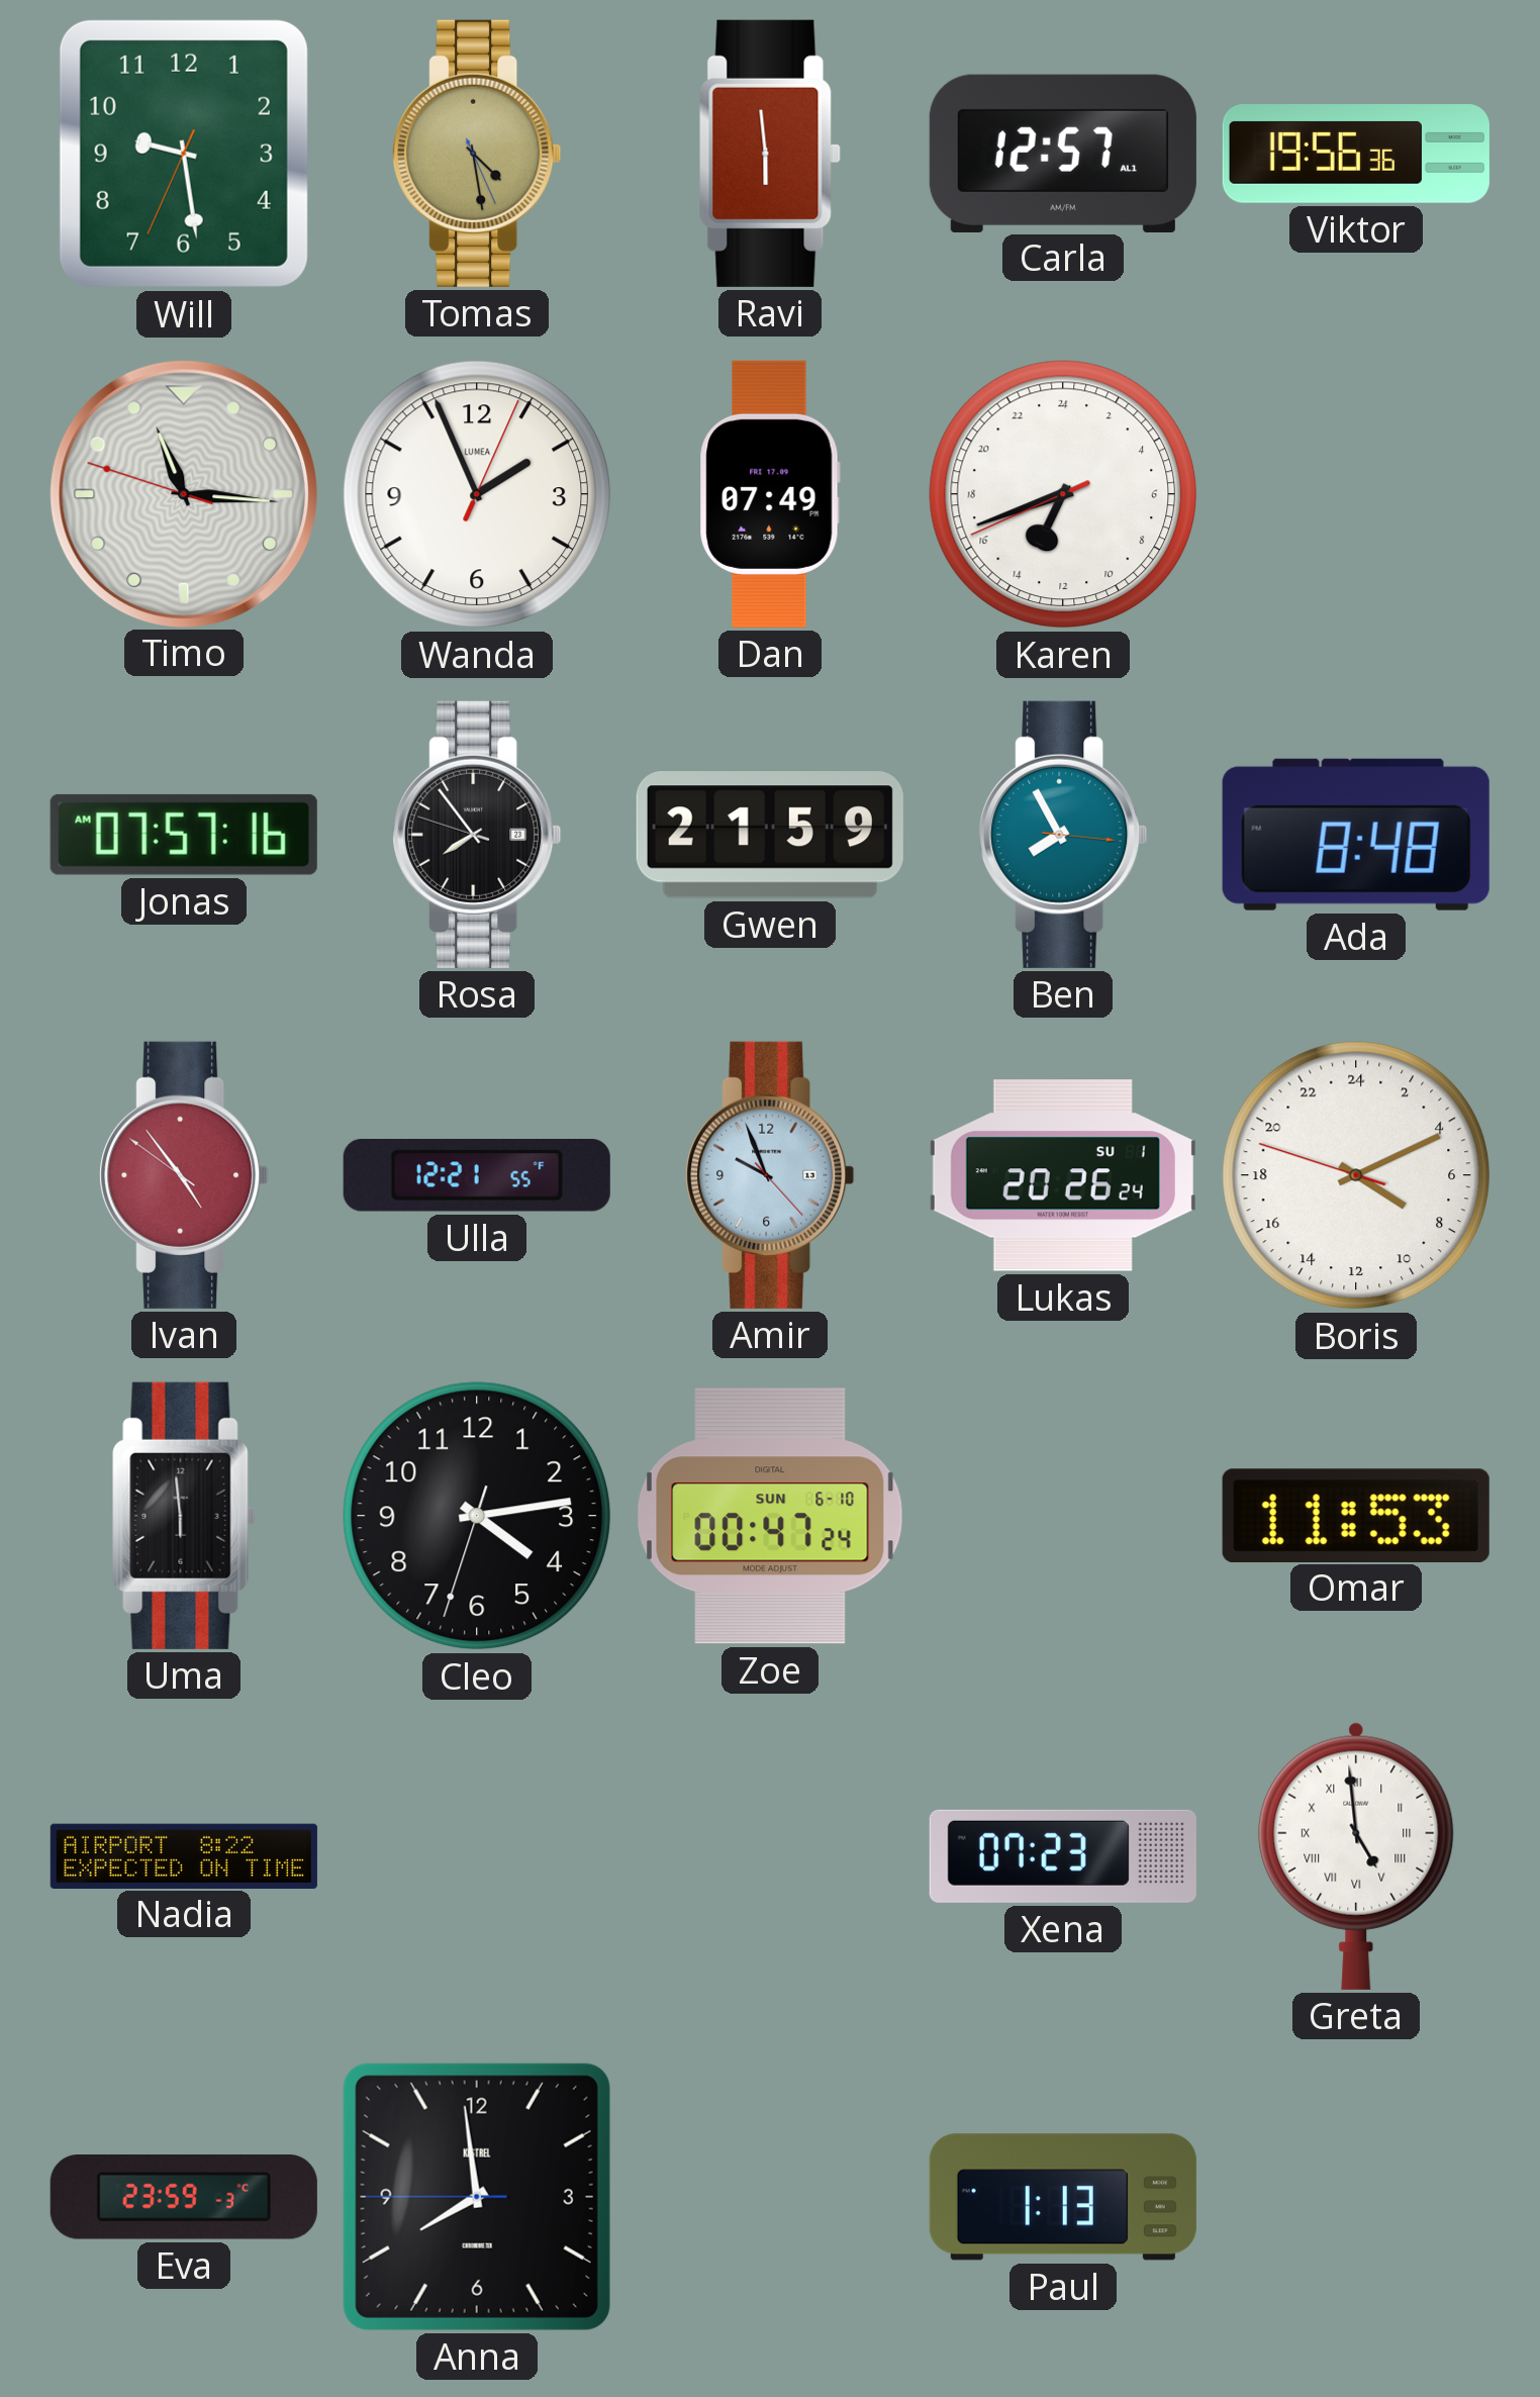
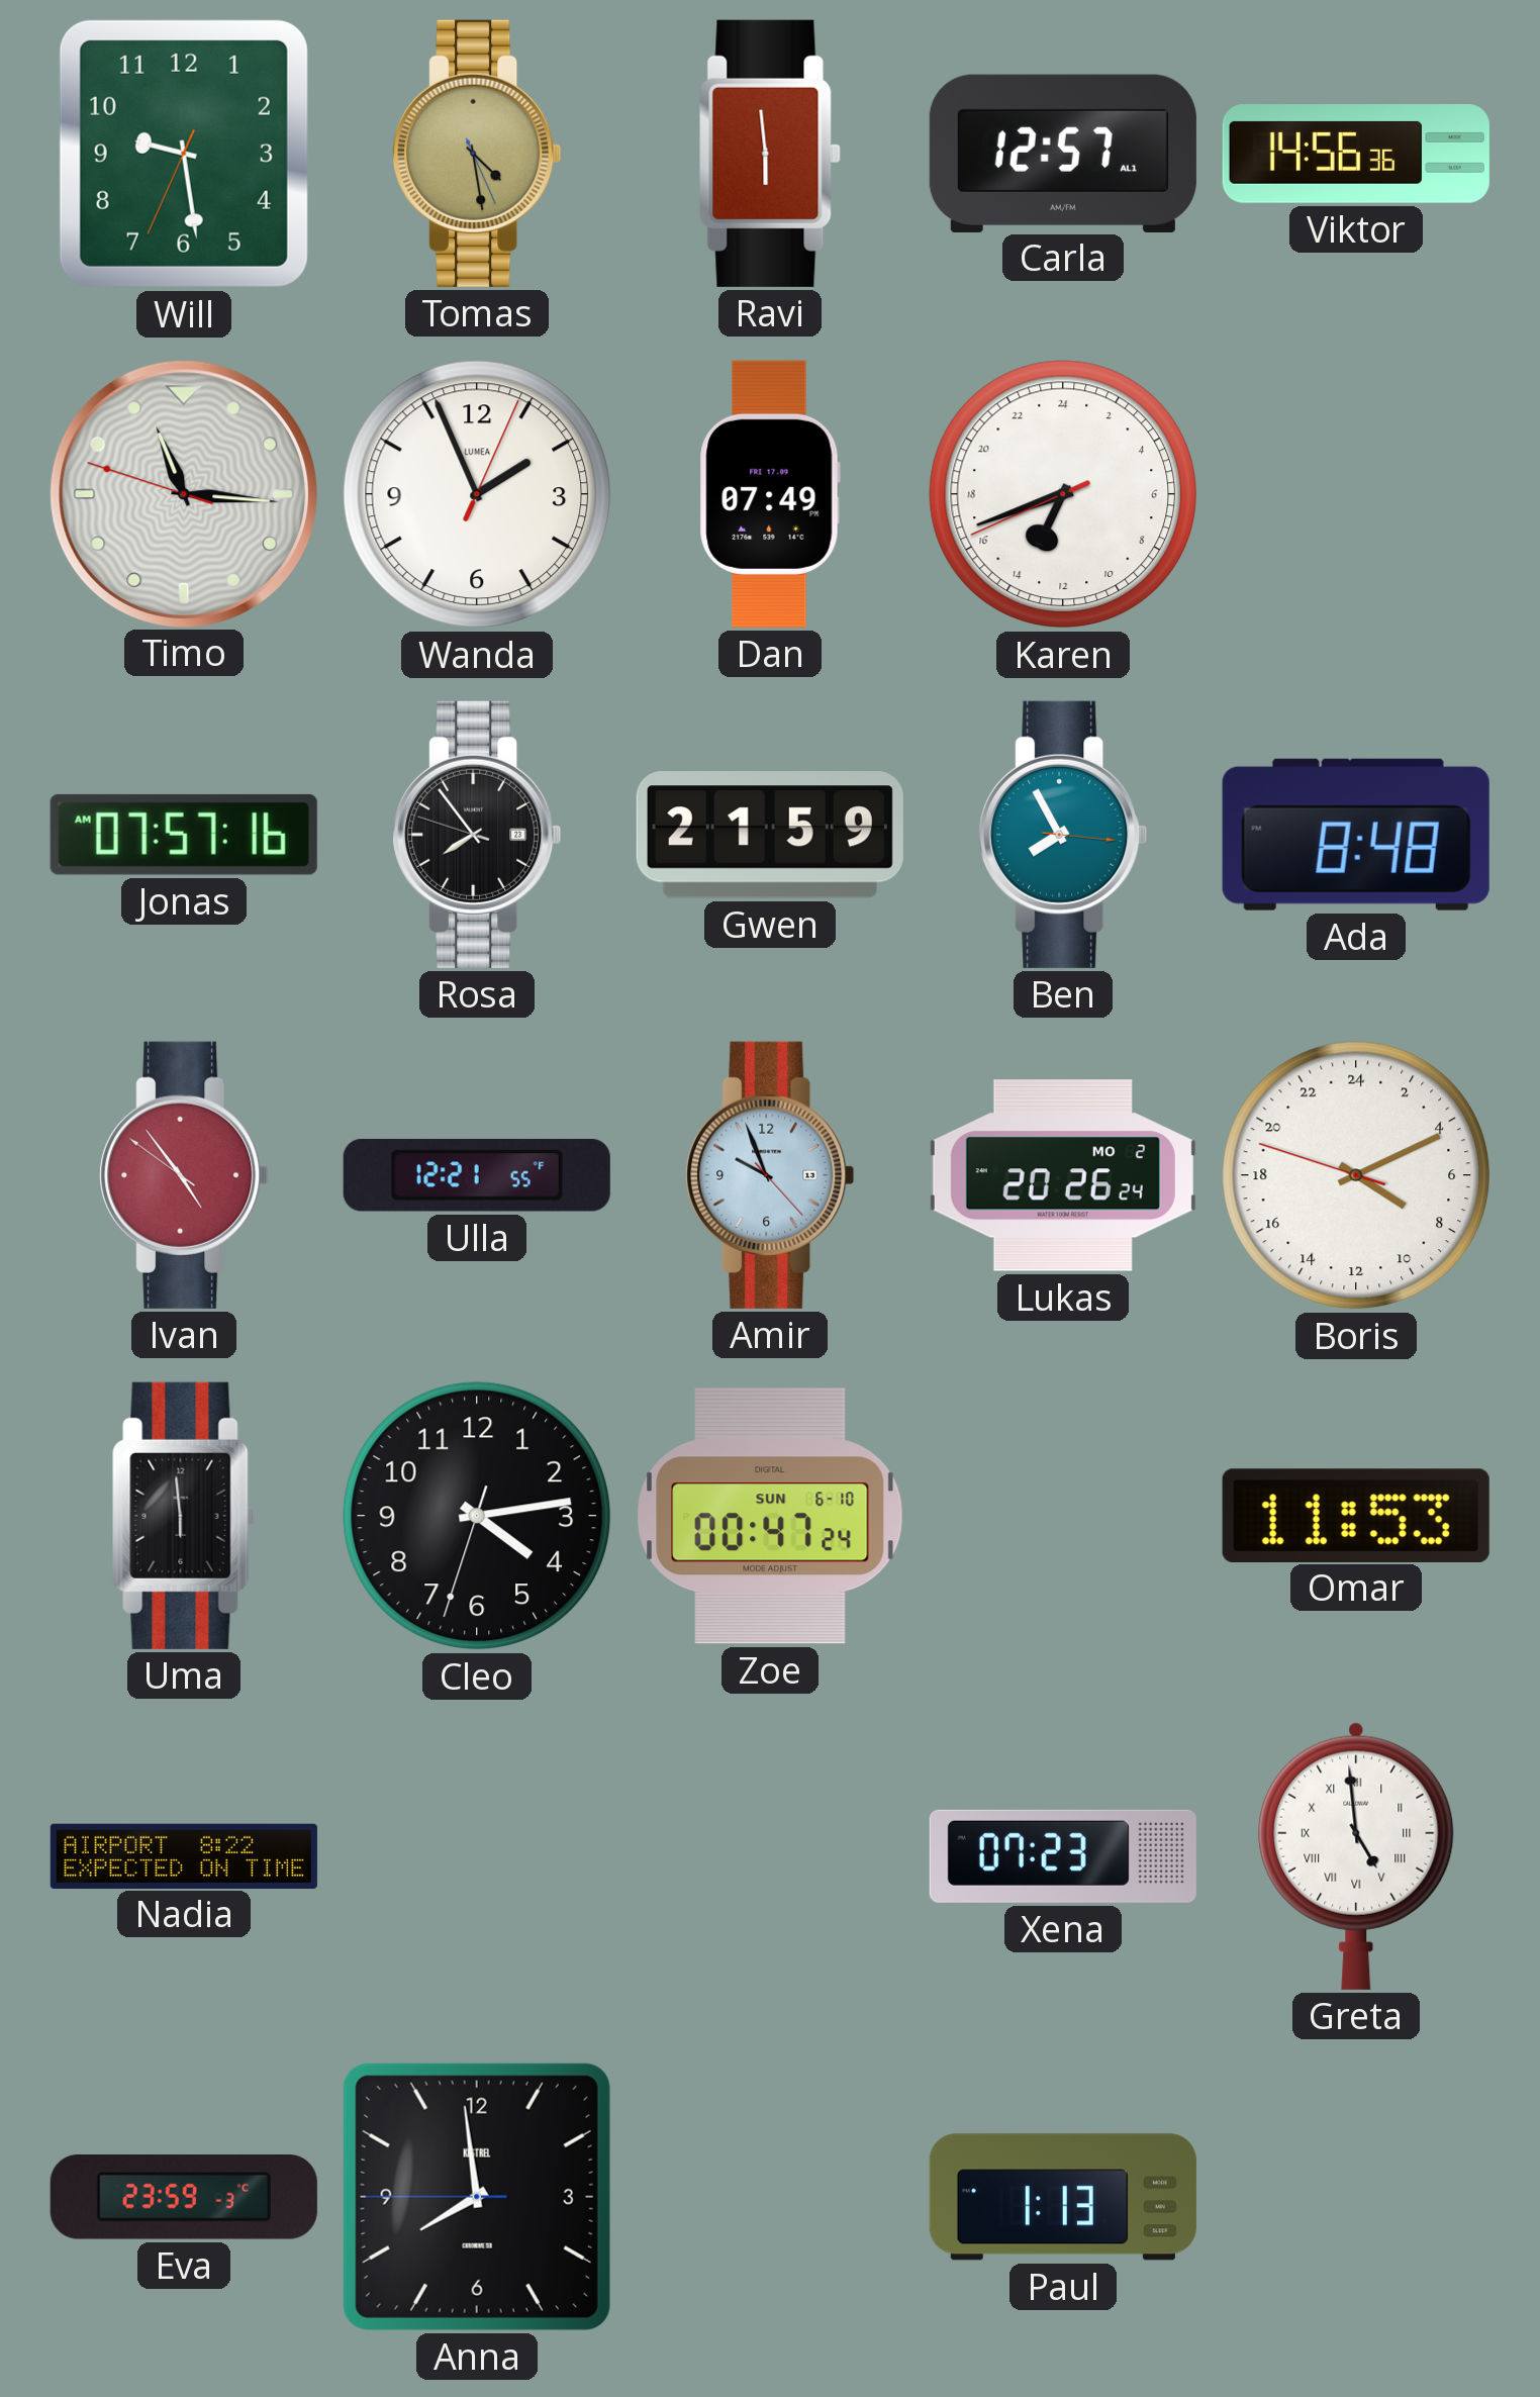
Viktor: 19:56 -> 14:56
Lukas date: SU 1 -> MO 2
